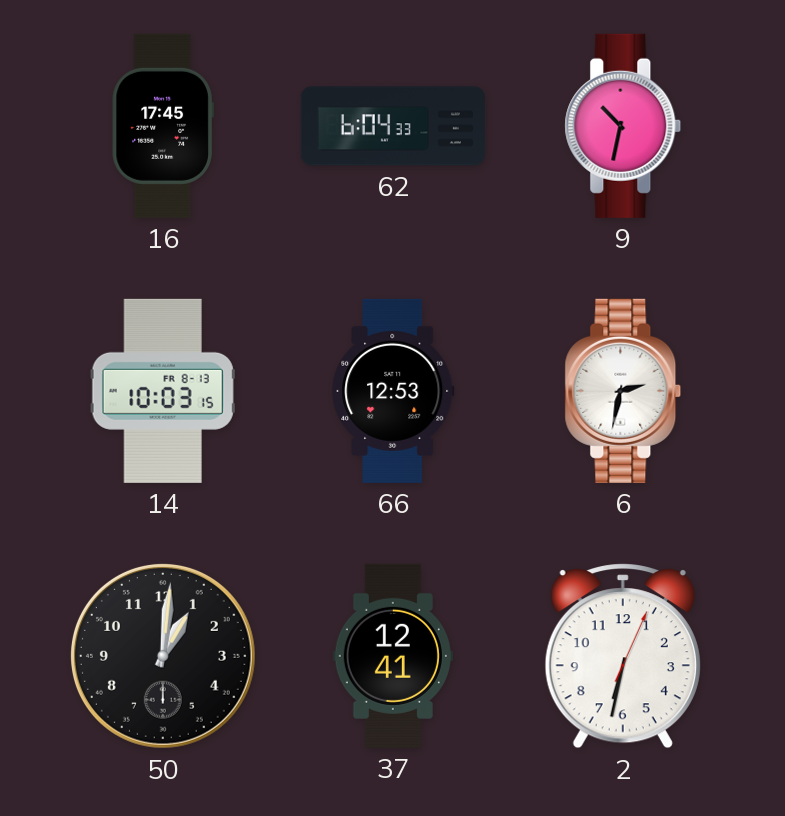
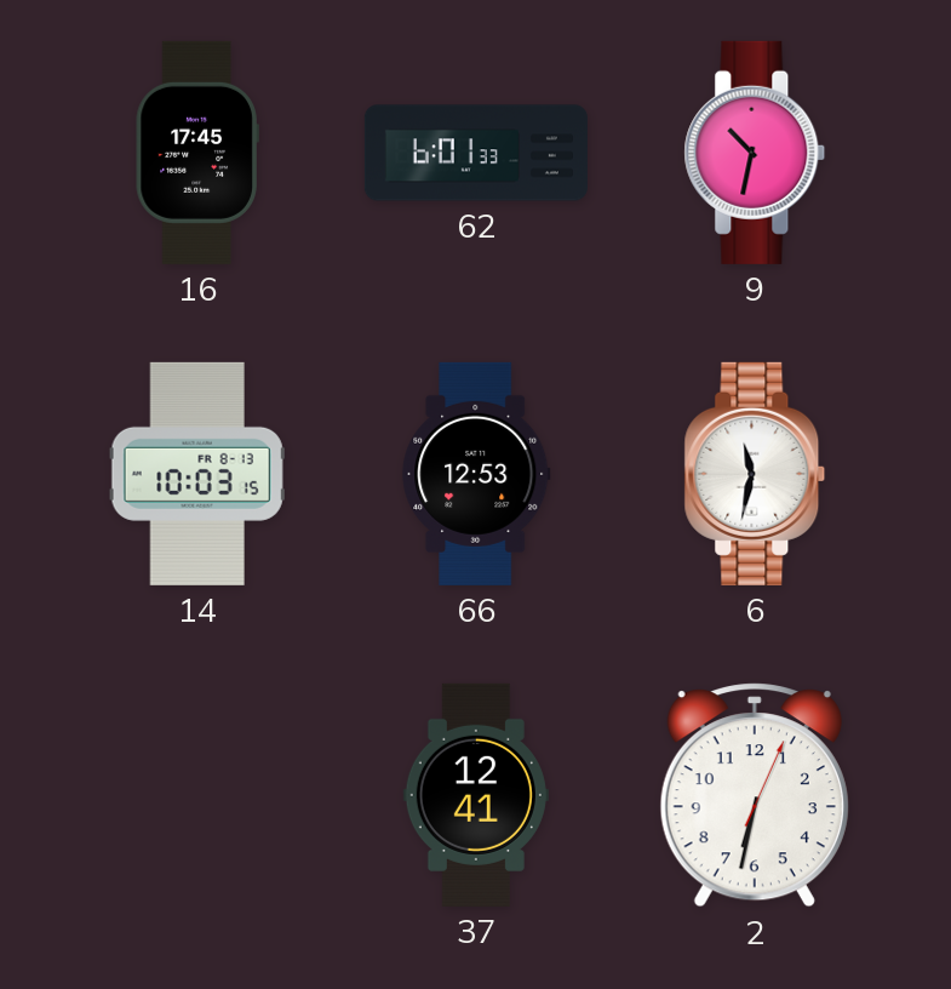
62: 6:04 -> 6:01
6: 2:32 -> 11:32
50: 1:01 -> none
